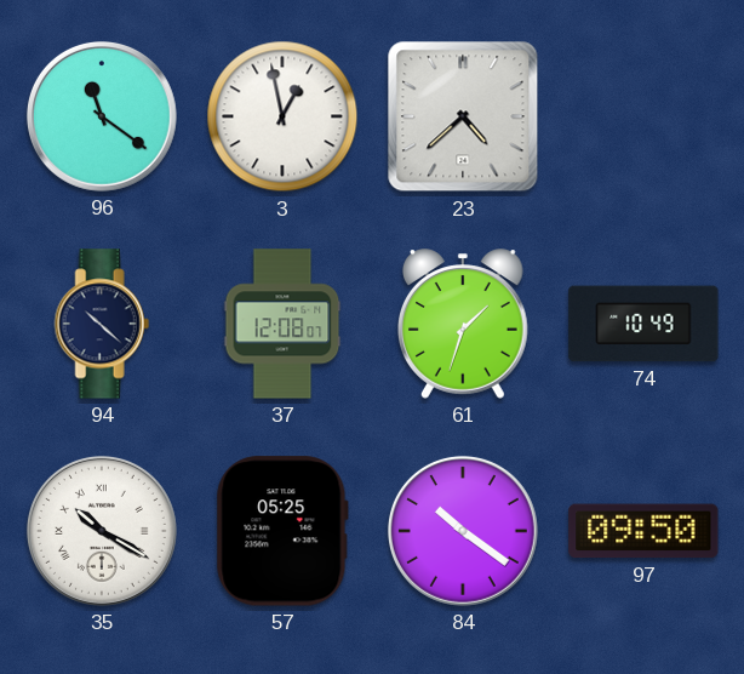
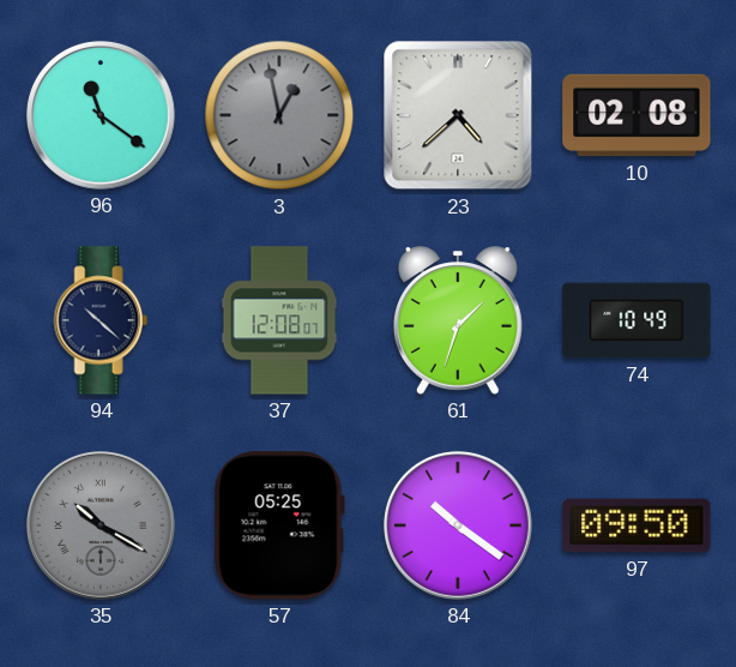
3 dial: white -> grey
10: none -> 02:08
35 dial: white -> grey
